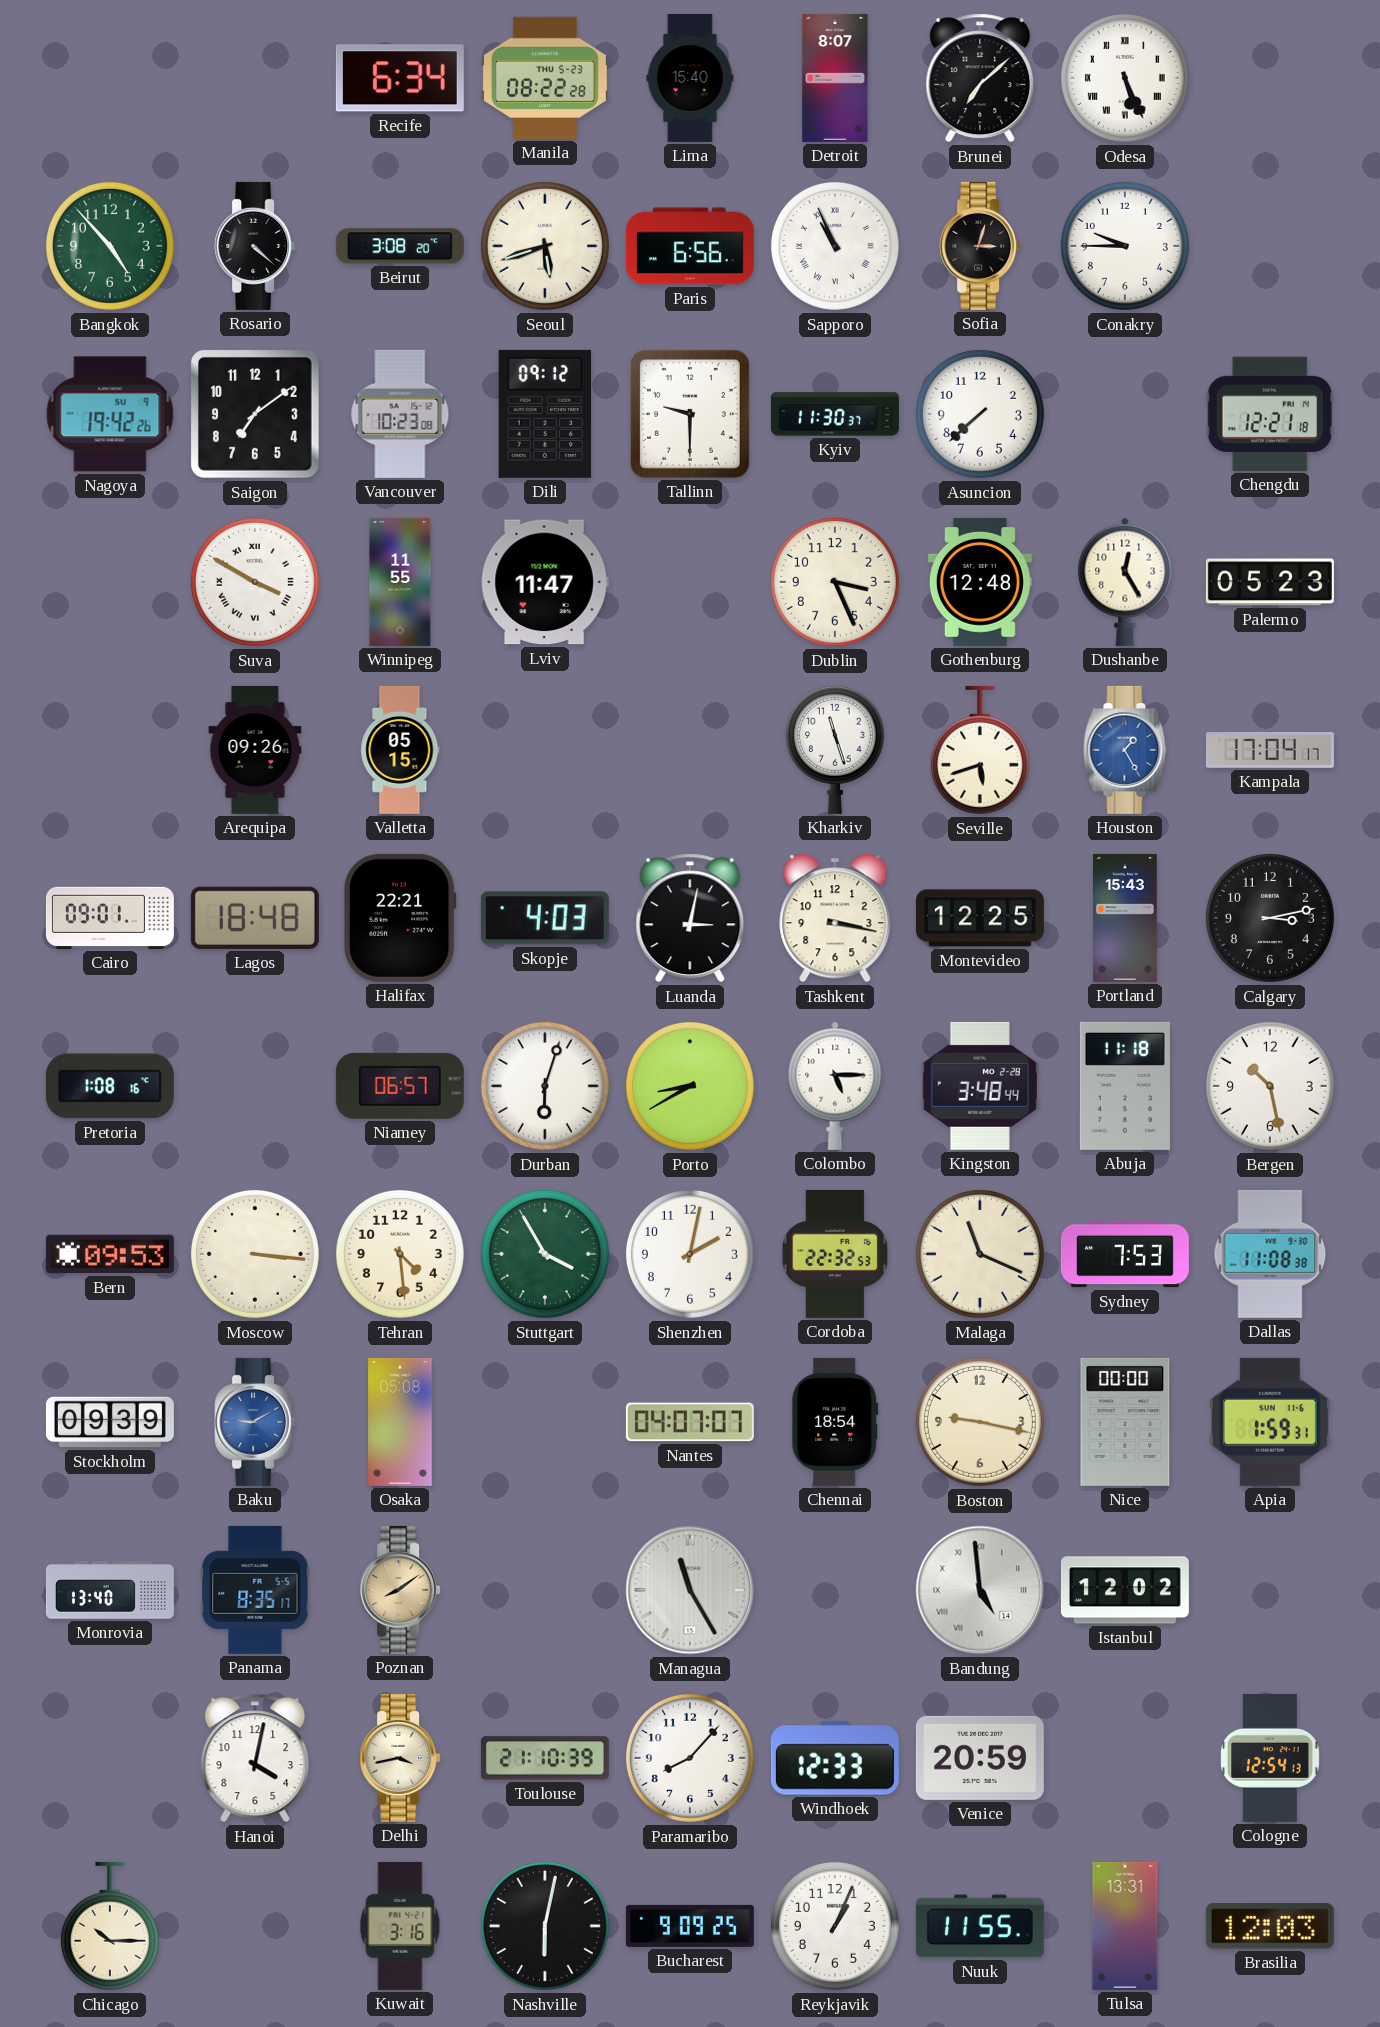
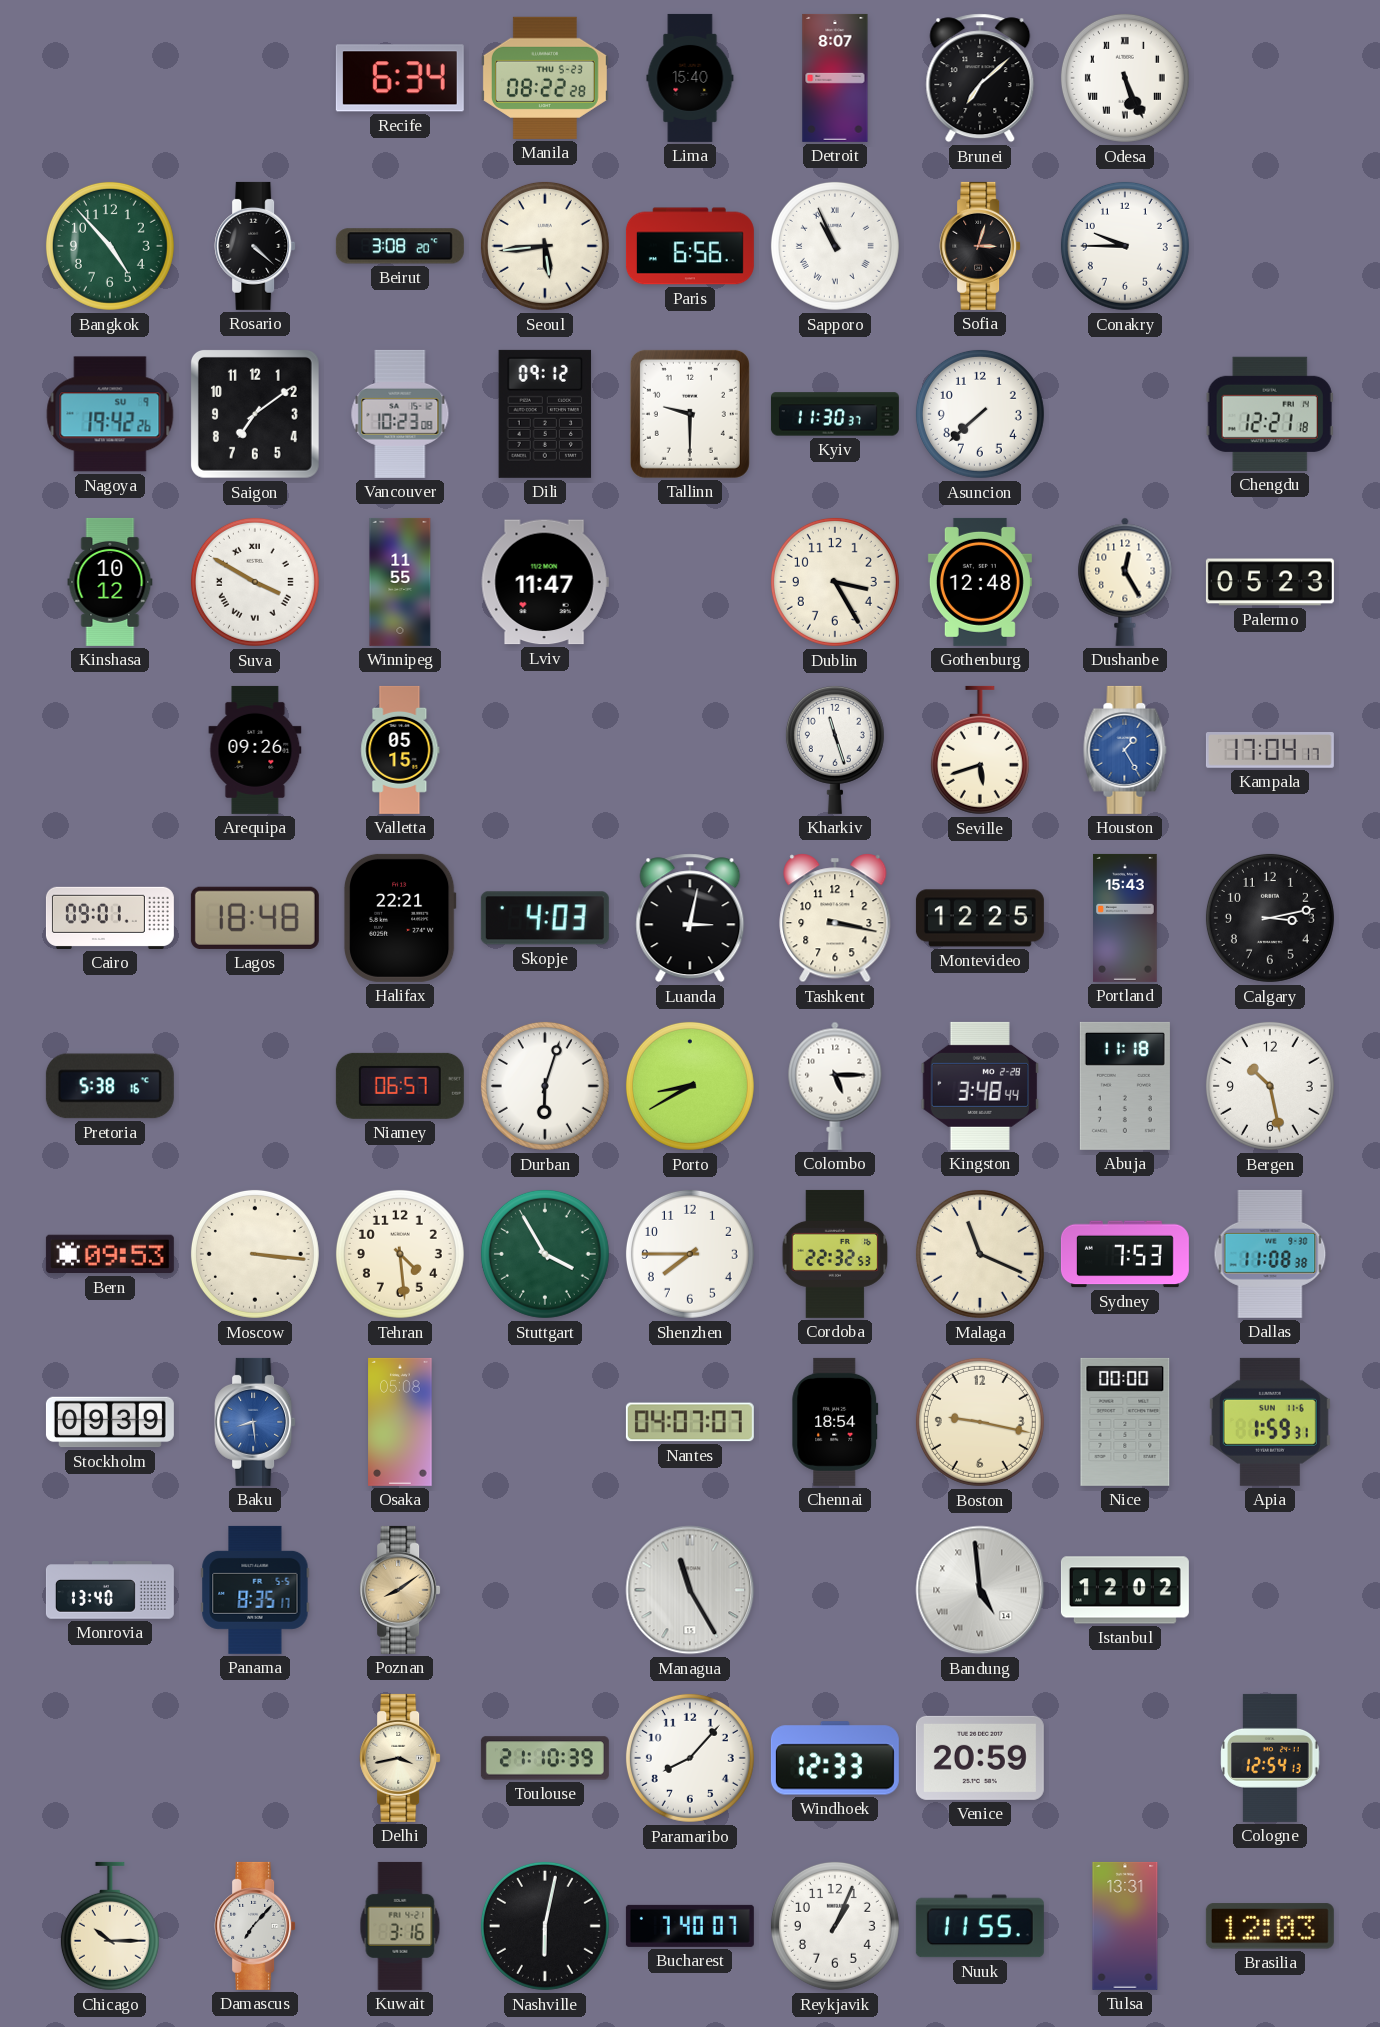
Seoul: 5:42 -> 5:44
Kinshasa: none -> 10:12
Dublin: 3:26 -> 3:25
Pretoria: 1:08 -> 5:38
Shenzhen: 2:02 -> 7:45
Baku: 9:10 -> 8:29
Hanoi: 4:02 -> none
Damascus: none -> 7:07
Bucharest: 9:09 -> 7:40
